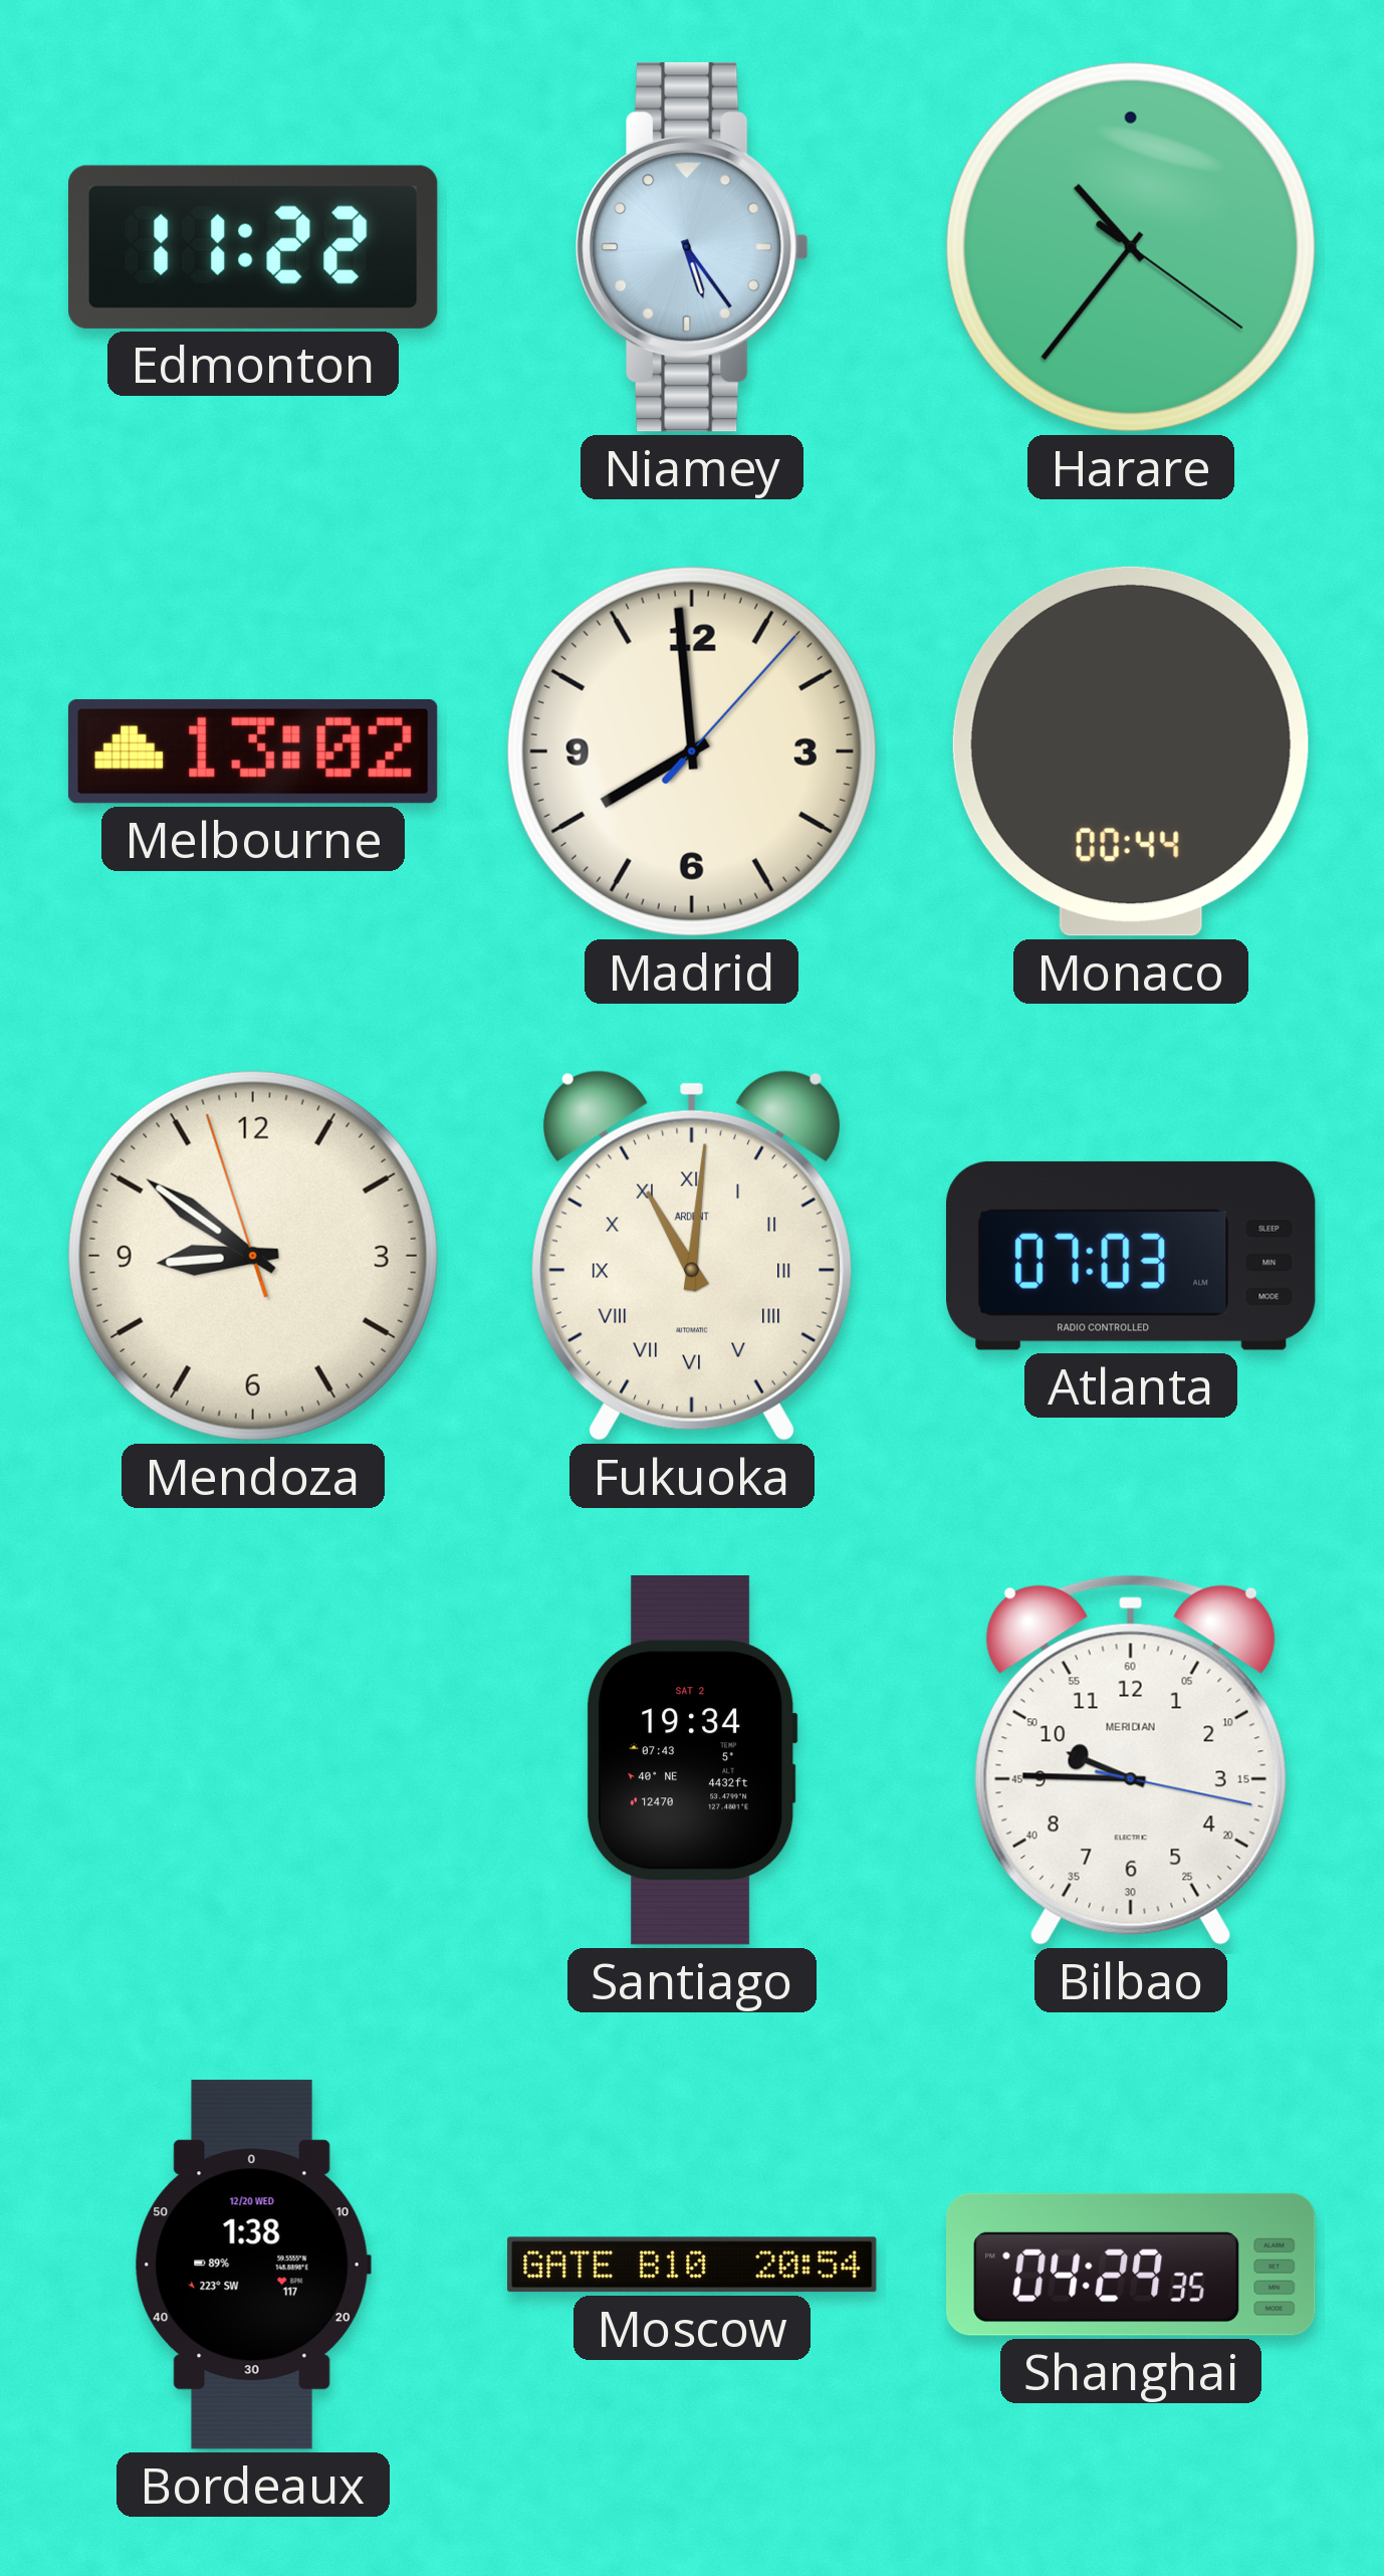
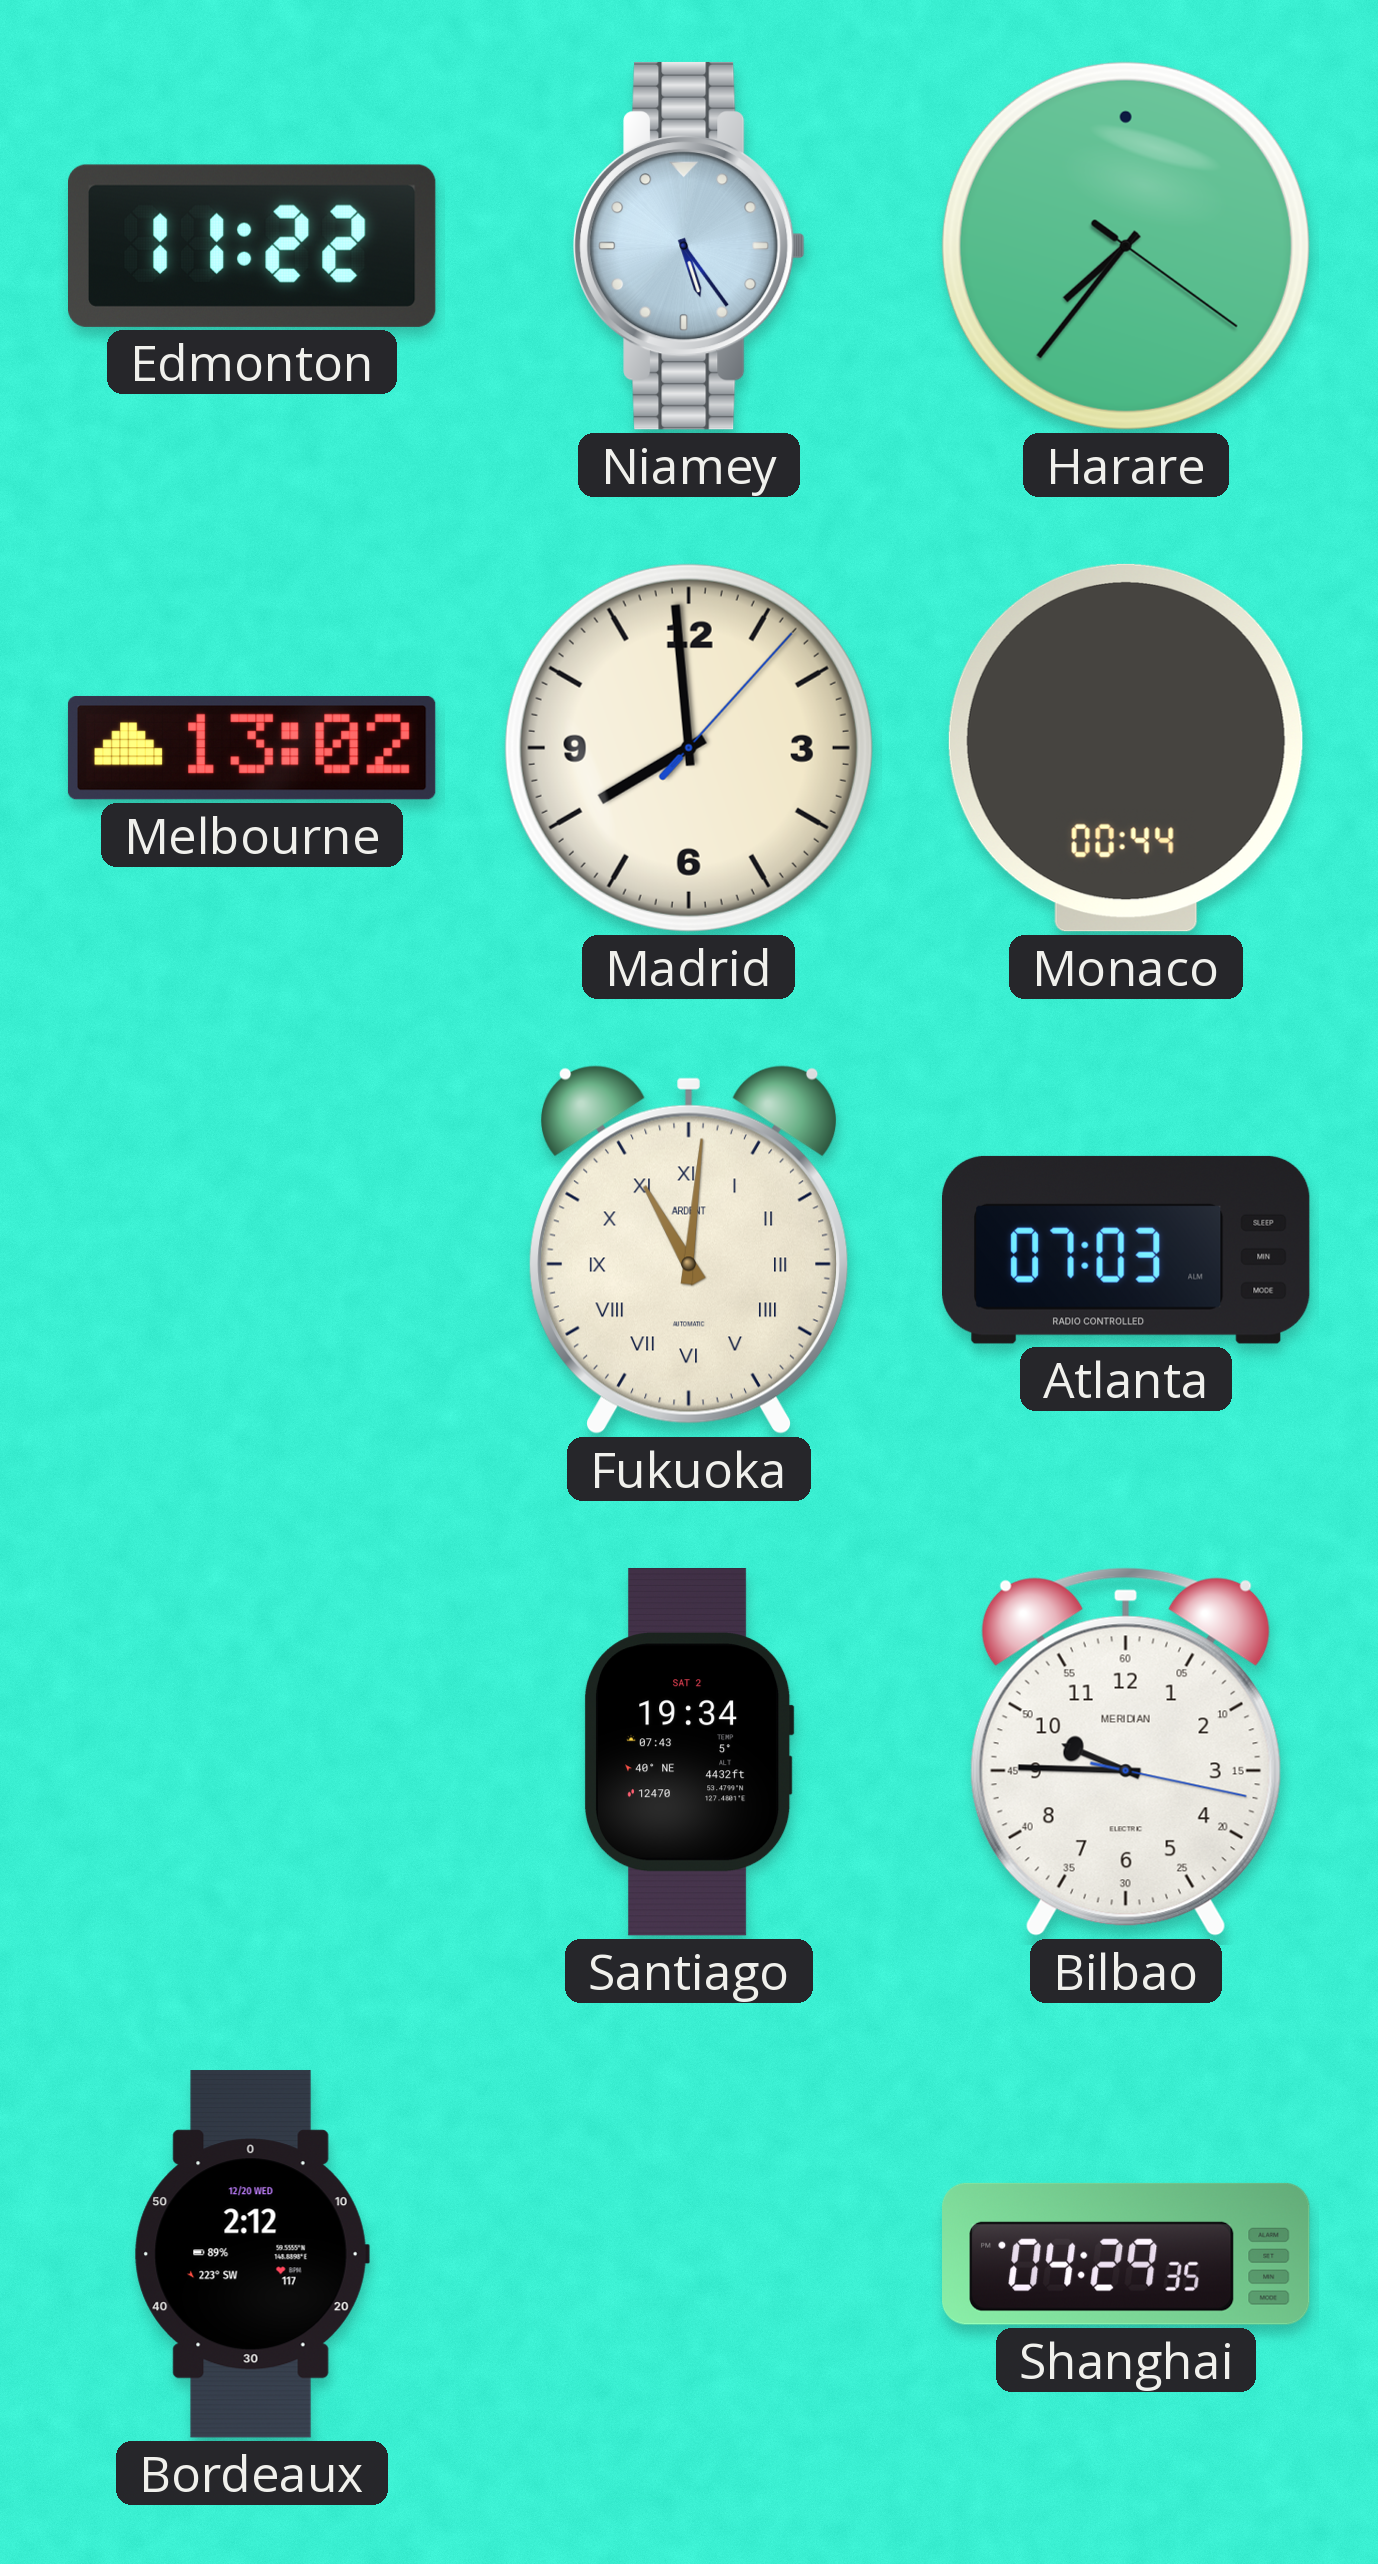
Harare: 10:36 -> 7:36
Mendoza: 8:50 -> none
Bordeaux: 1:38 -> 2:12
Moscow: 20:54 -> none
